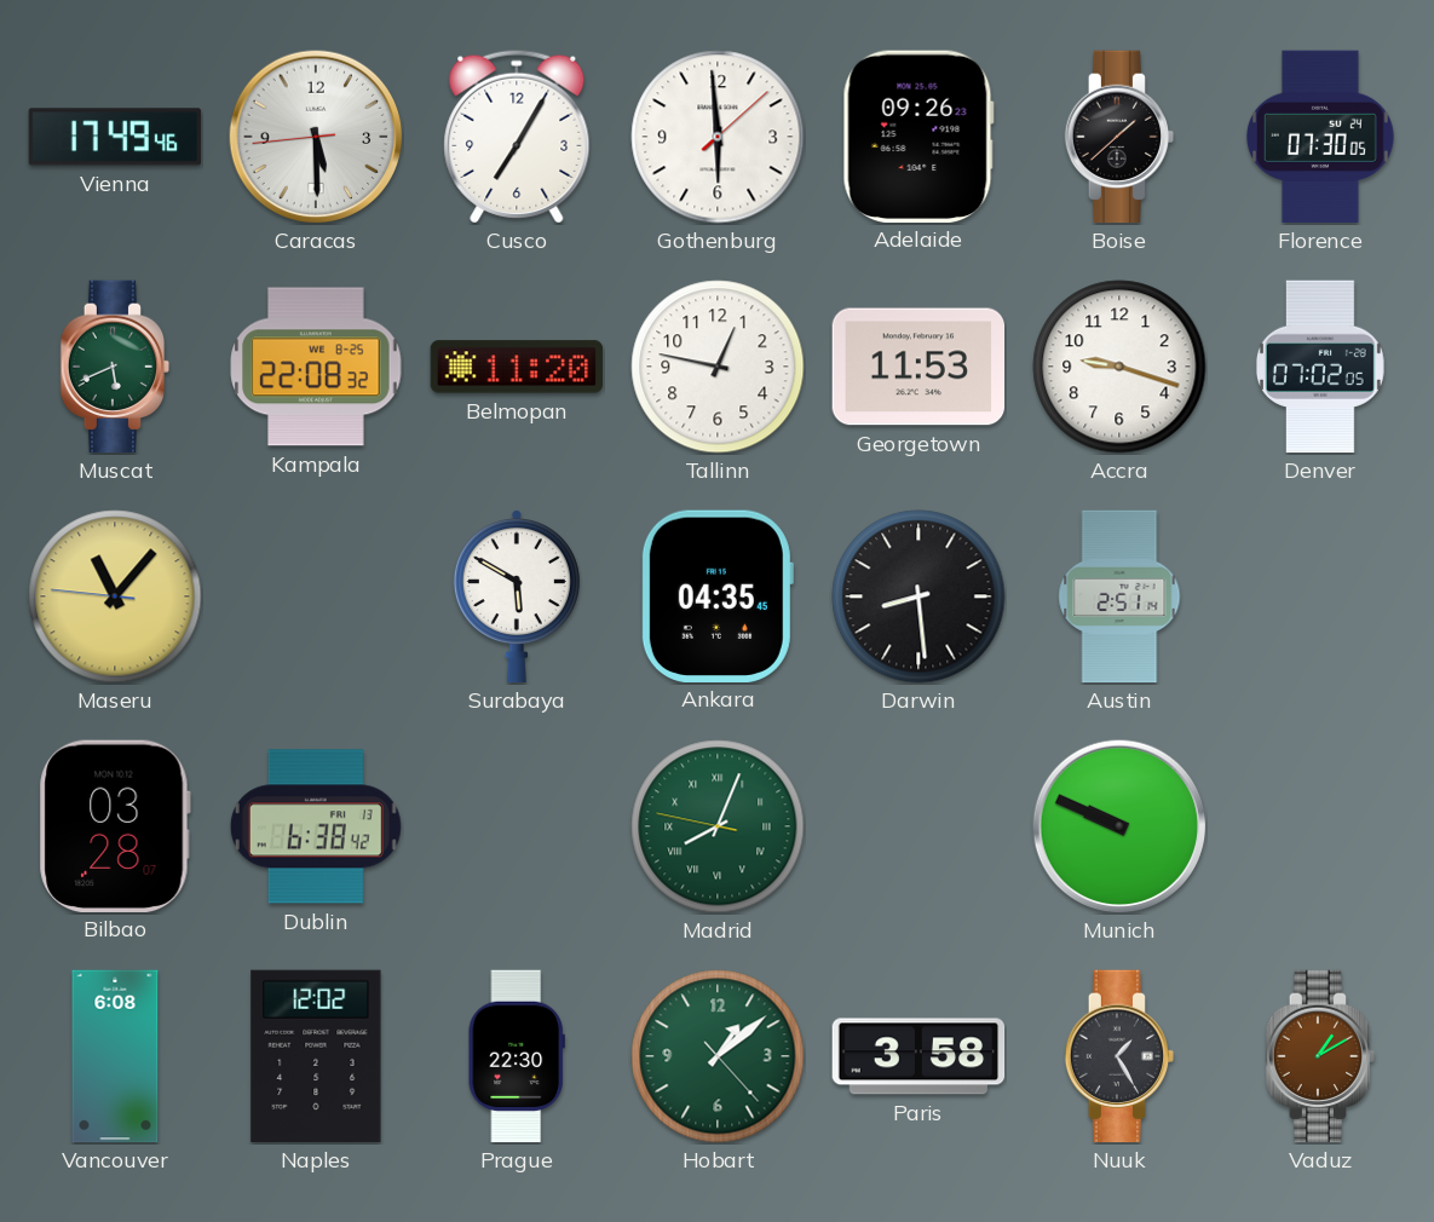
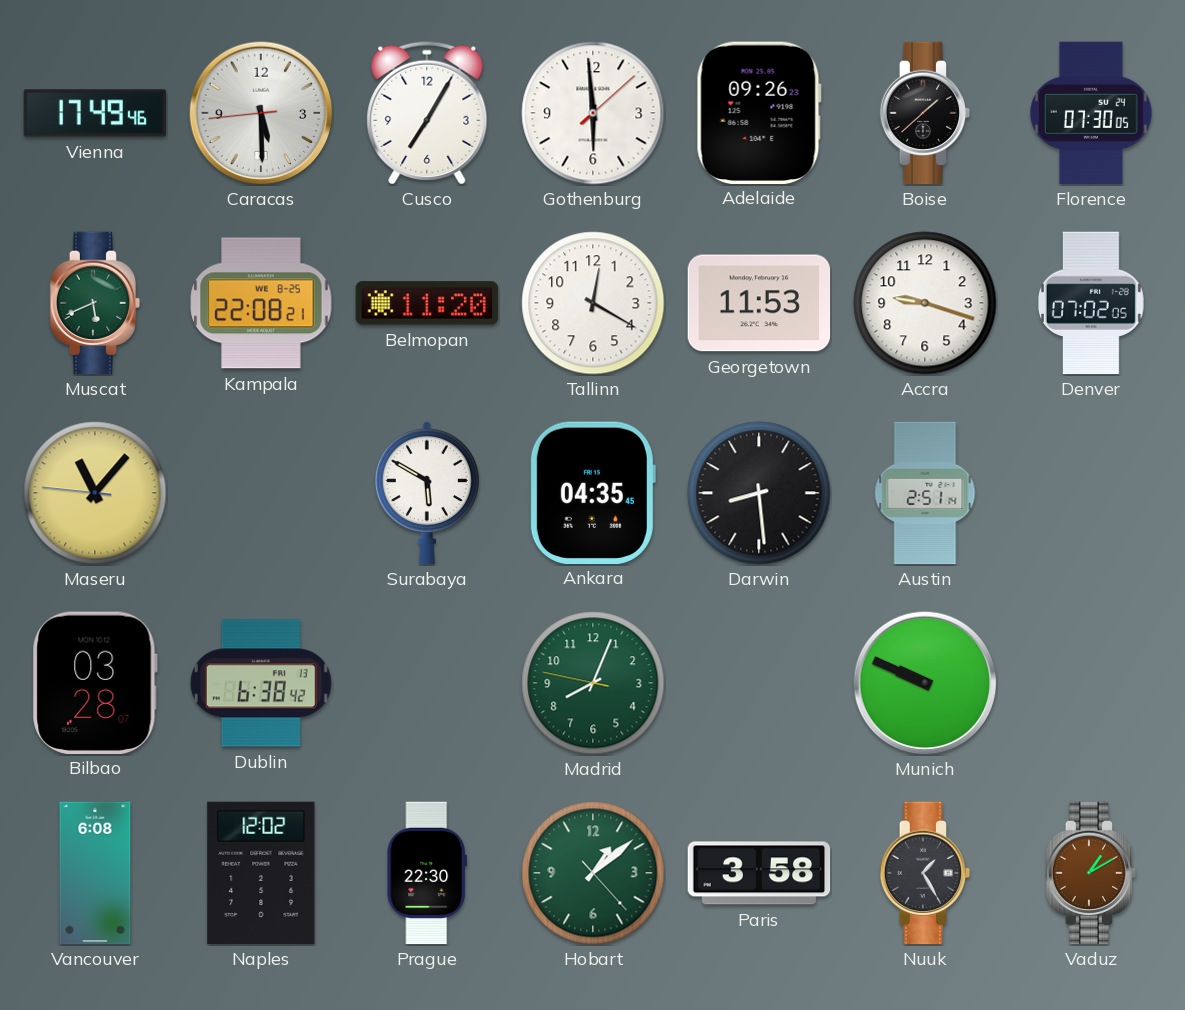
Kampala: 22:08:32 -> 22:08:21
Tallinn: 12:47 -> 12:20
Madrid numerals: Roman -> Arabic
